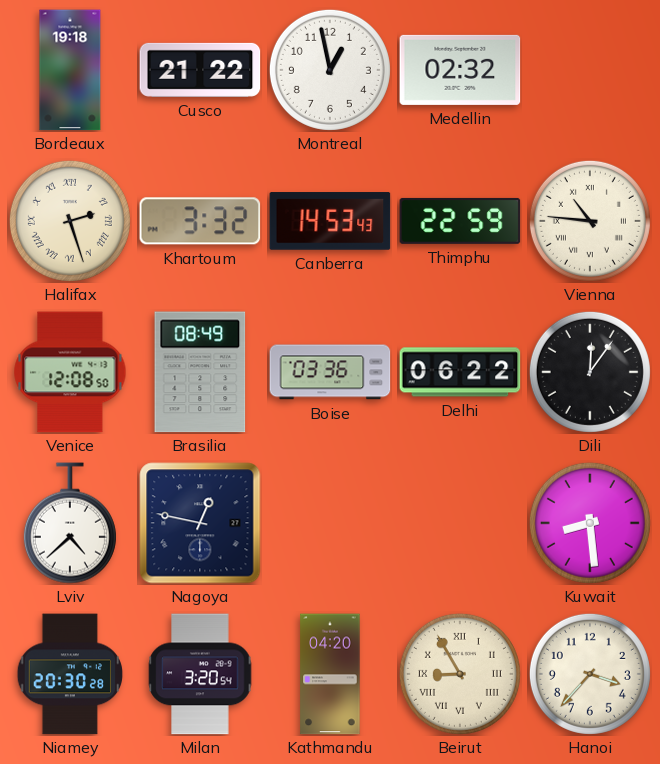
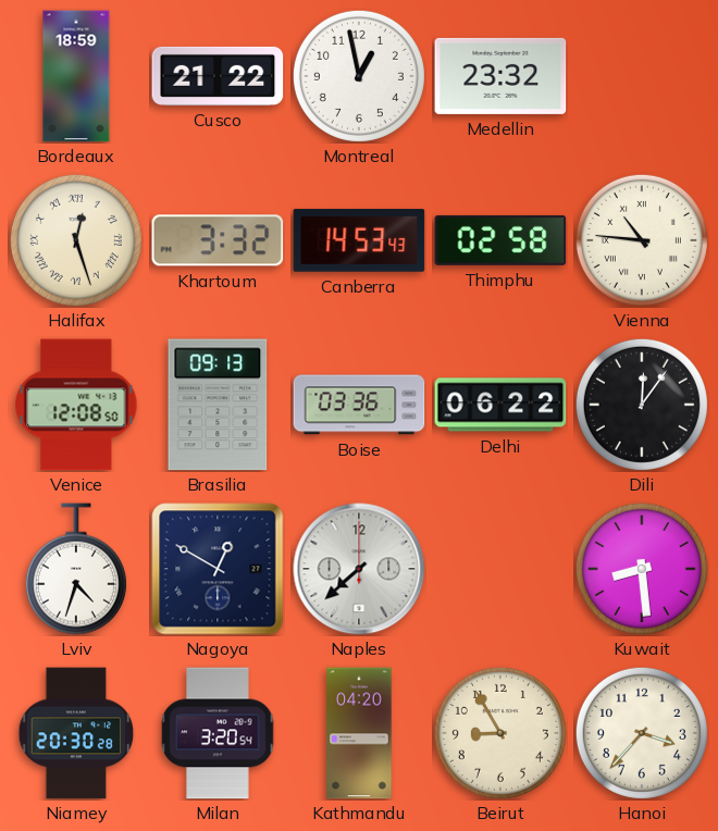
Bordeaux: 19:18 -> 18:59
Medellin: 02:32 -> 23:32
Halifax: 2:27 -> 12:27
Thimphu: 22:59 -> 02:58
Brasilia: 08:49 -> 09:13
Lviv: 4:38 -> 4:33
Nagoya: 12:47 -> 12:50
Naples: none -> 7:38
Beirut numerals: Roman -> Arabic
